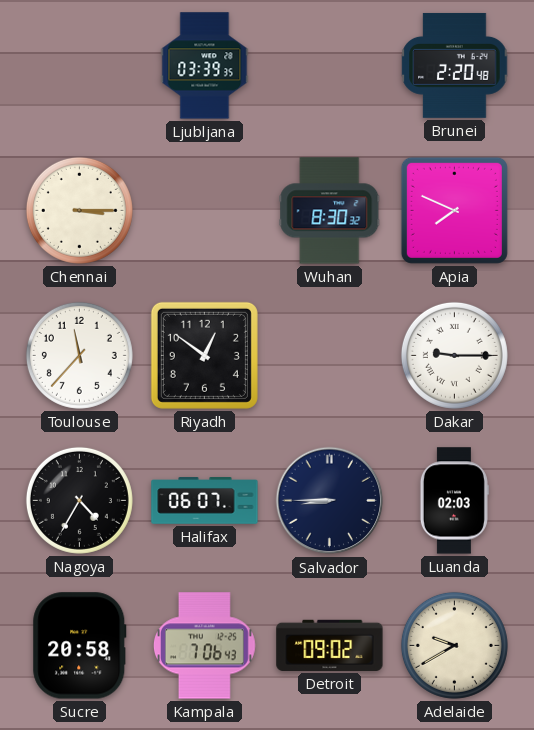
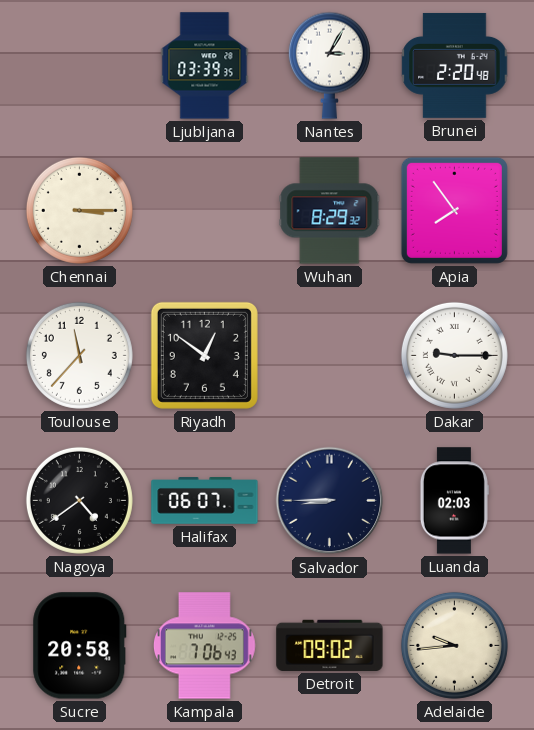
Nantes: none -> 3:05
Wuhan: 8:30 -> 8:29
Apia: 7:49 -> 7:54
Nagoya: 4:35 -> 4:39
Adelaide: 9:40 -> 9:44
